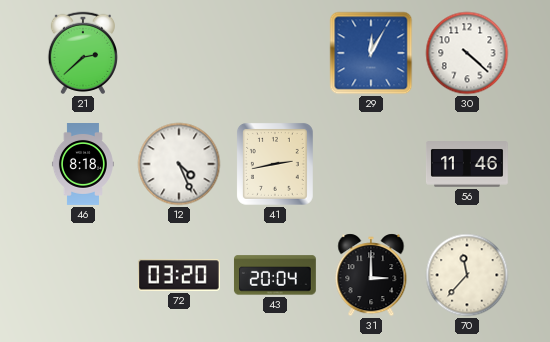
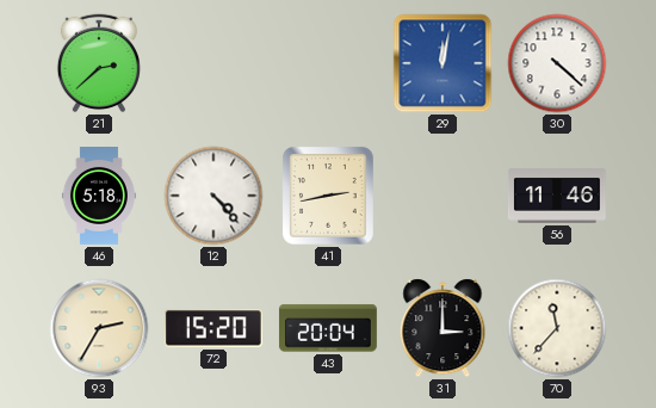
29: 12:05 -> 12:02
46: 8:18 -> 5:18
12: 4:26 -> 4:23
93: none -> 2:35
72: 03:20 -> 15:20
